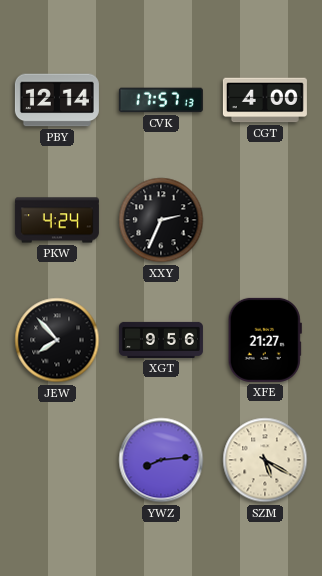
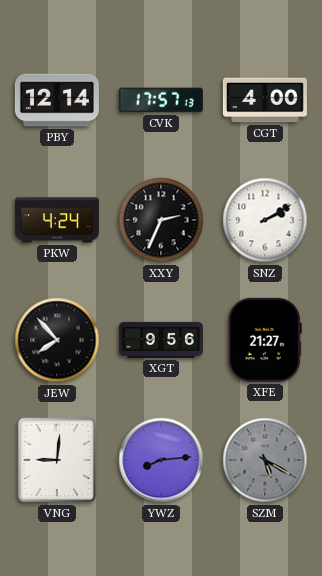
SNZ: none -> 2:10
VNG: none -> 9:01
SZM dial: cream -> grey
